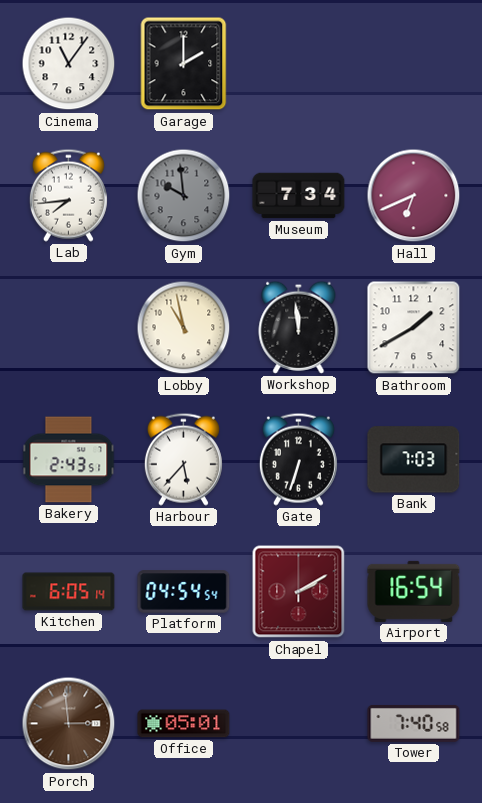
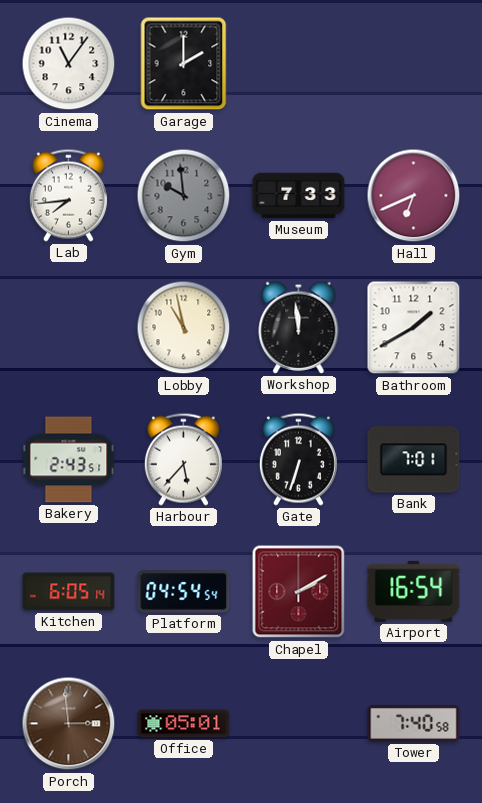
Museum: 7:34 -> 7:33
Bank: 7:03 -> 7:01
